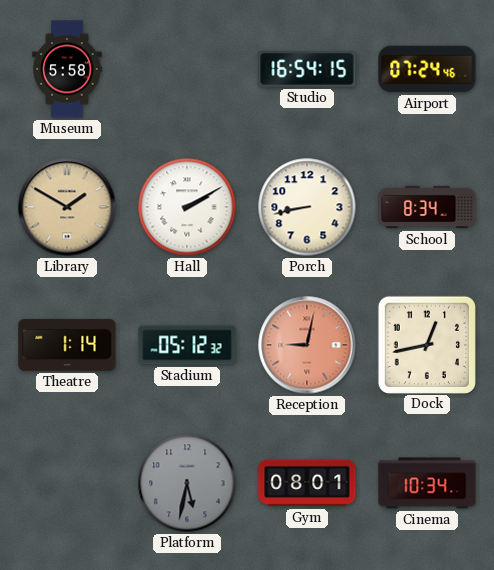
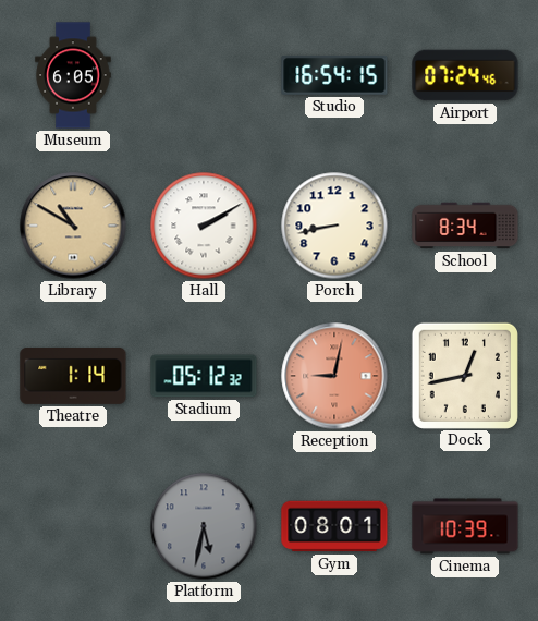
Museum: 5:58 -> 6:05
Library: 1:50 -> 10:50
Cinema: 10:34 -> 10:39
